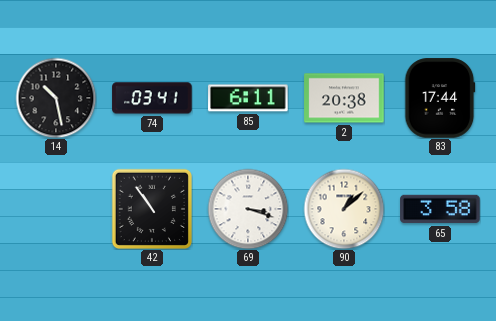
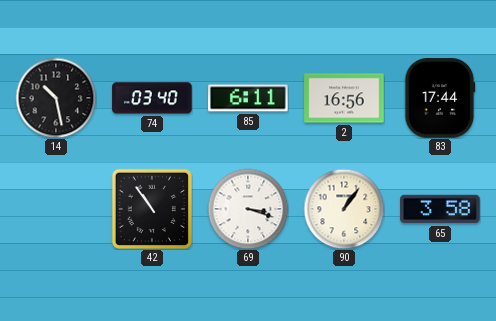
74: 03:41 -> 03:40
2: 20:38 -> 16:56
90: 1:08 -> 1:06
